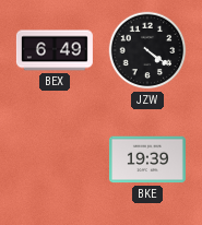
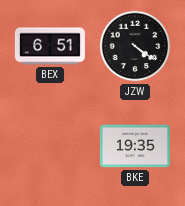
BEX: 6:49 -> 6:51
BKE: 19:39 -> 19:35
